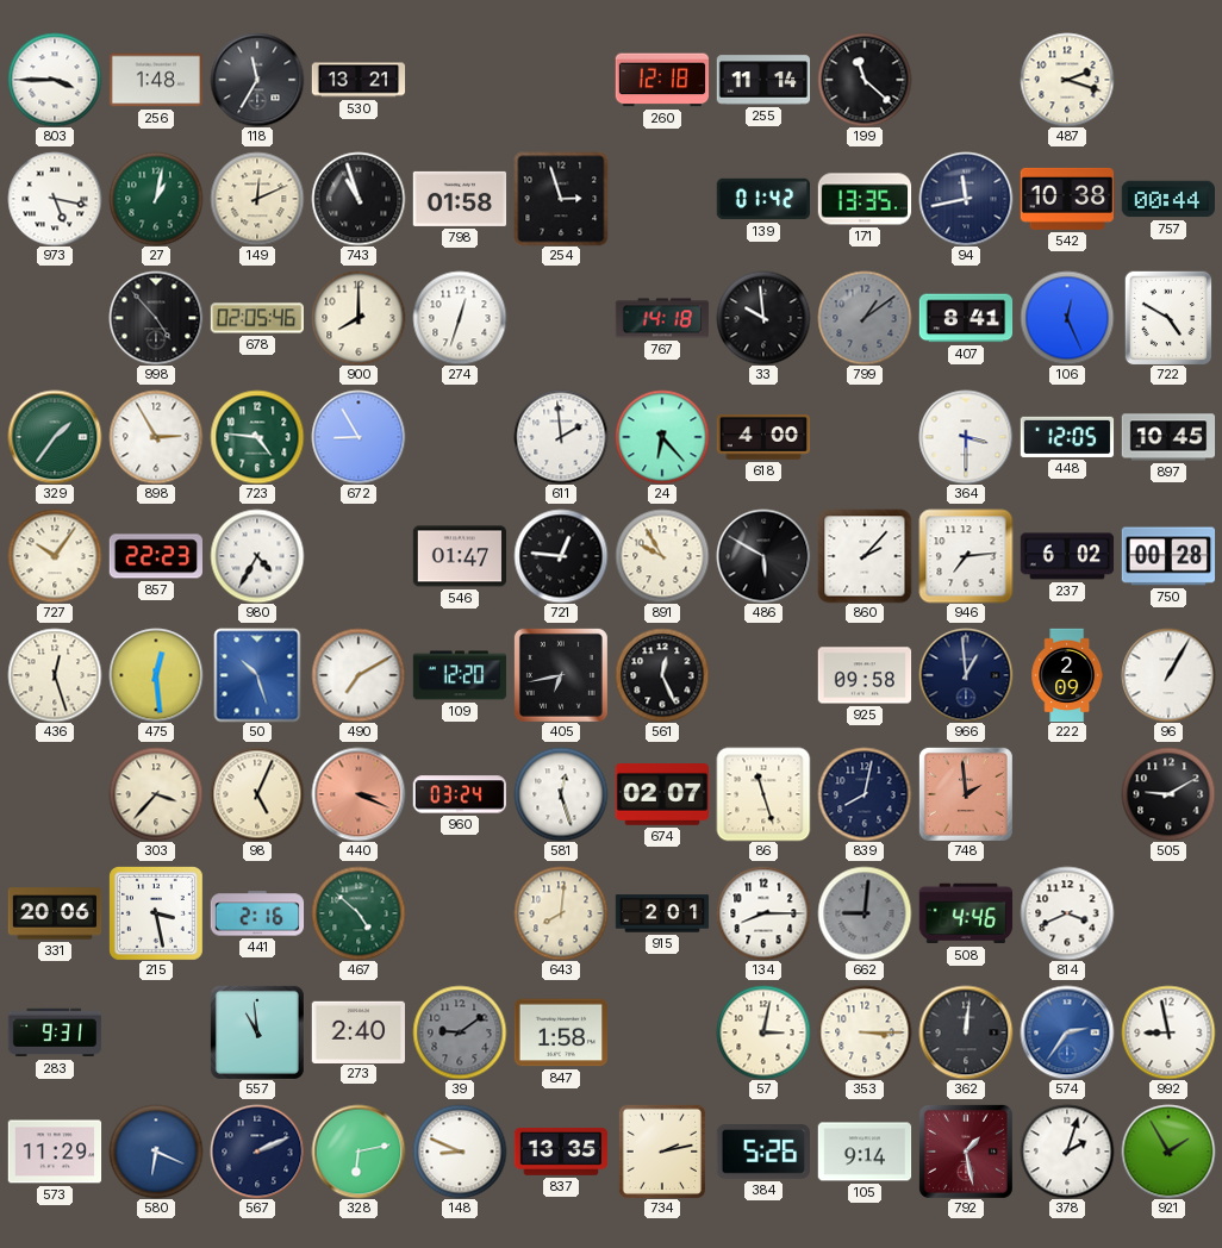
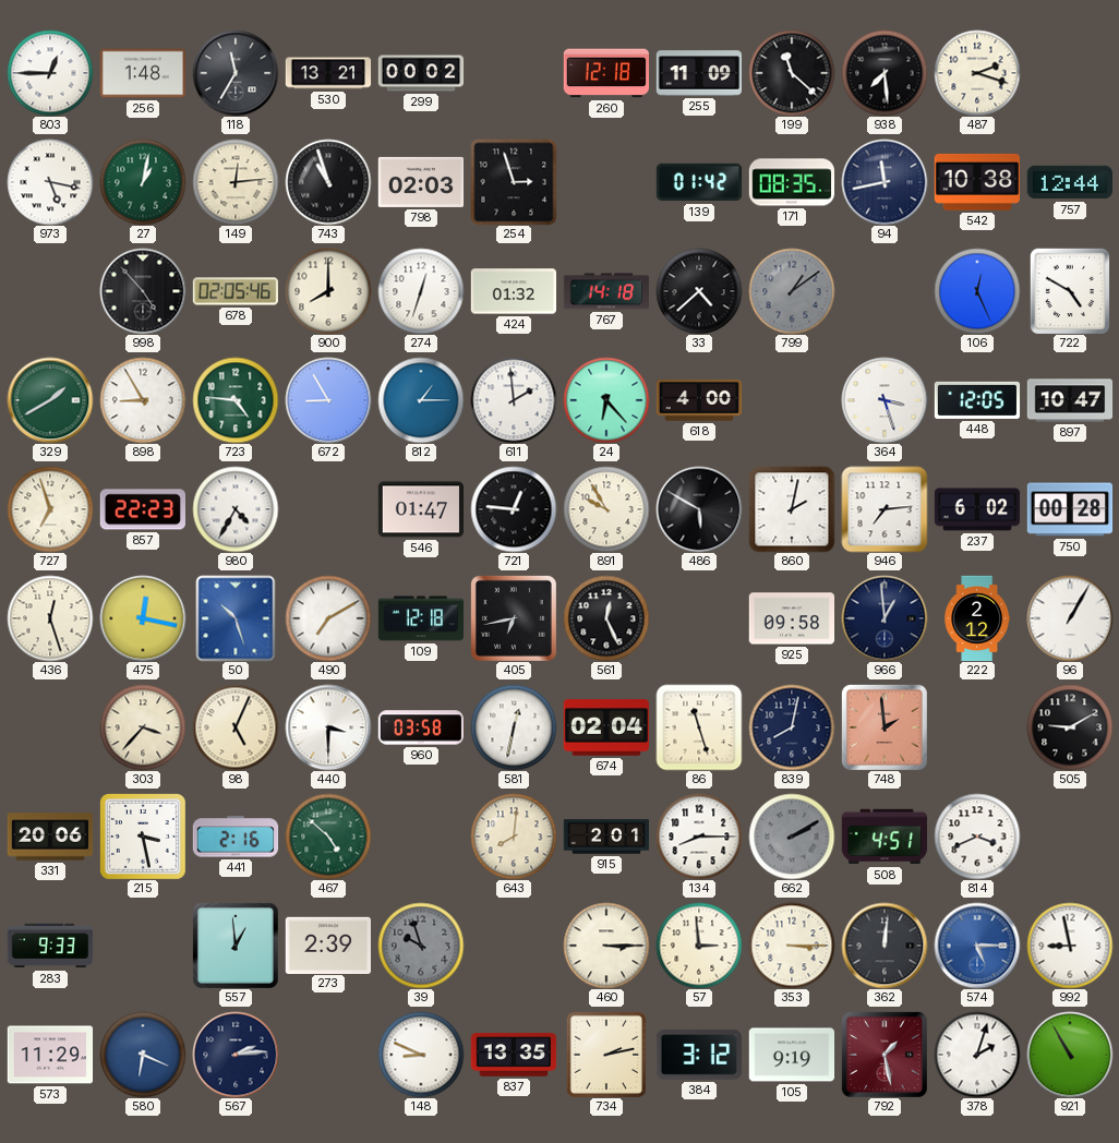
803: 3:45 -> 12:45
299: none -> 00:02
255: 11:14 -> 11:09
938: none -> 7:29
149: 12:11 -> 12:14
798: 01:58 -> 02:03
171: 13:35 -> 08:35
757: 00:44 -> 12:44
424: none -> 01:32
33: 9:59 -> 4:38
407: 8:41 -> none
329: 1:36 -> 1:40
898: 2:55 -> 8:55
812: none -> 1:15
364: 3:30 -> 3:27
897: 10:45 -> 10:47
727: 10:06 -> 6:57
860: 2:07 -> 2:02
475: 12:29 -> 12:17
109: 12:20 -> 12:18
222: 2:09 -> 2:12
440: 3:19 -> 3:30
440 dial: salmon -> white
960: 03:24 -> 03:58
581: 12:27 -> 12:32
674: 02:07 -> 02:04
662: 9:01 -> 2:10
508: 4:46 -> 4:51
283: 9:31 -> 9:33
557: 10:59 -> 12:59
273: 2:40 -> 2:39
39: 9:09 -> 9:57
847: 1:58 -> none
460: none -> 3:15
57: 3:02 -> 2:59
574: 2:36 -> 5:15
567: 2:11 -> 2:14
328: 6:13 -> none
384: 5:26 -> 3:12
105: 9:14 -> 9:19
921: 1:55 -> 10:55
